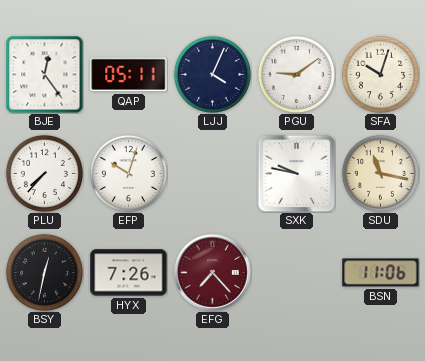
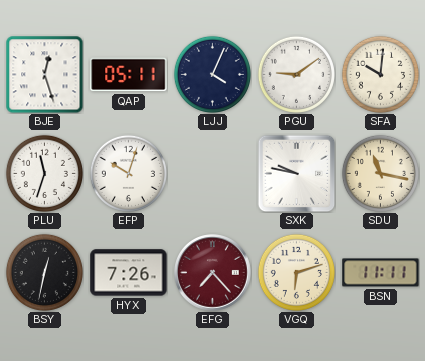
BJE: 12:24 -> 12:27
SFA: 10:03 -> 10:01
PLU: 7:37 -> 11:33
VGQ: none -> 6:12
BSN: 11:06 -> 11:11
